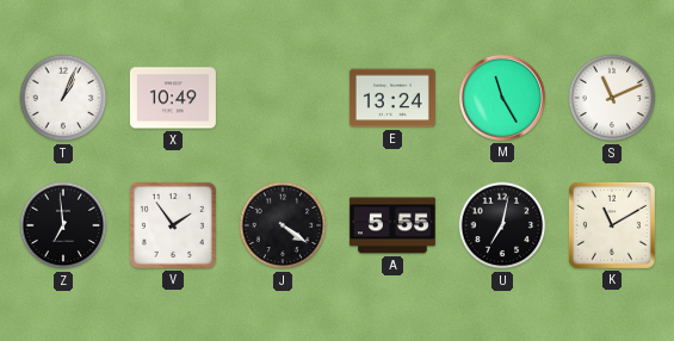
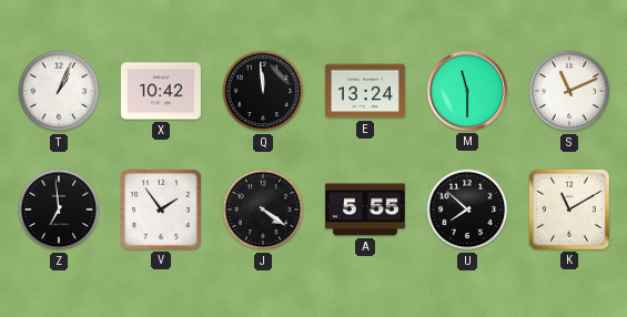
X: 10:49 -> 10:42
Q: none -> 11:59
M: 11:25 -> 11:30
U: 7:02 -> 7:52
